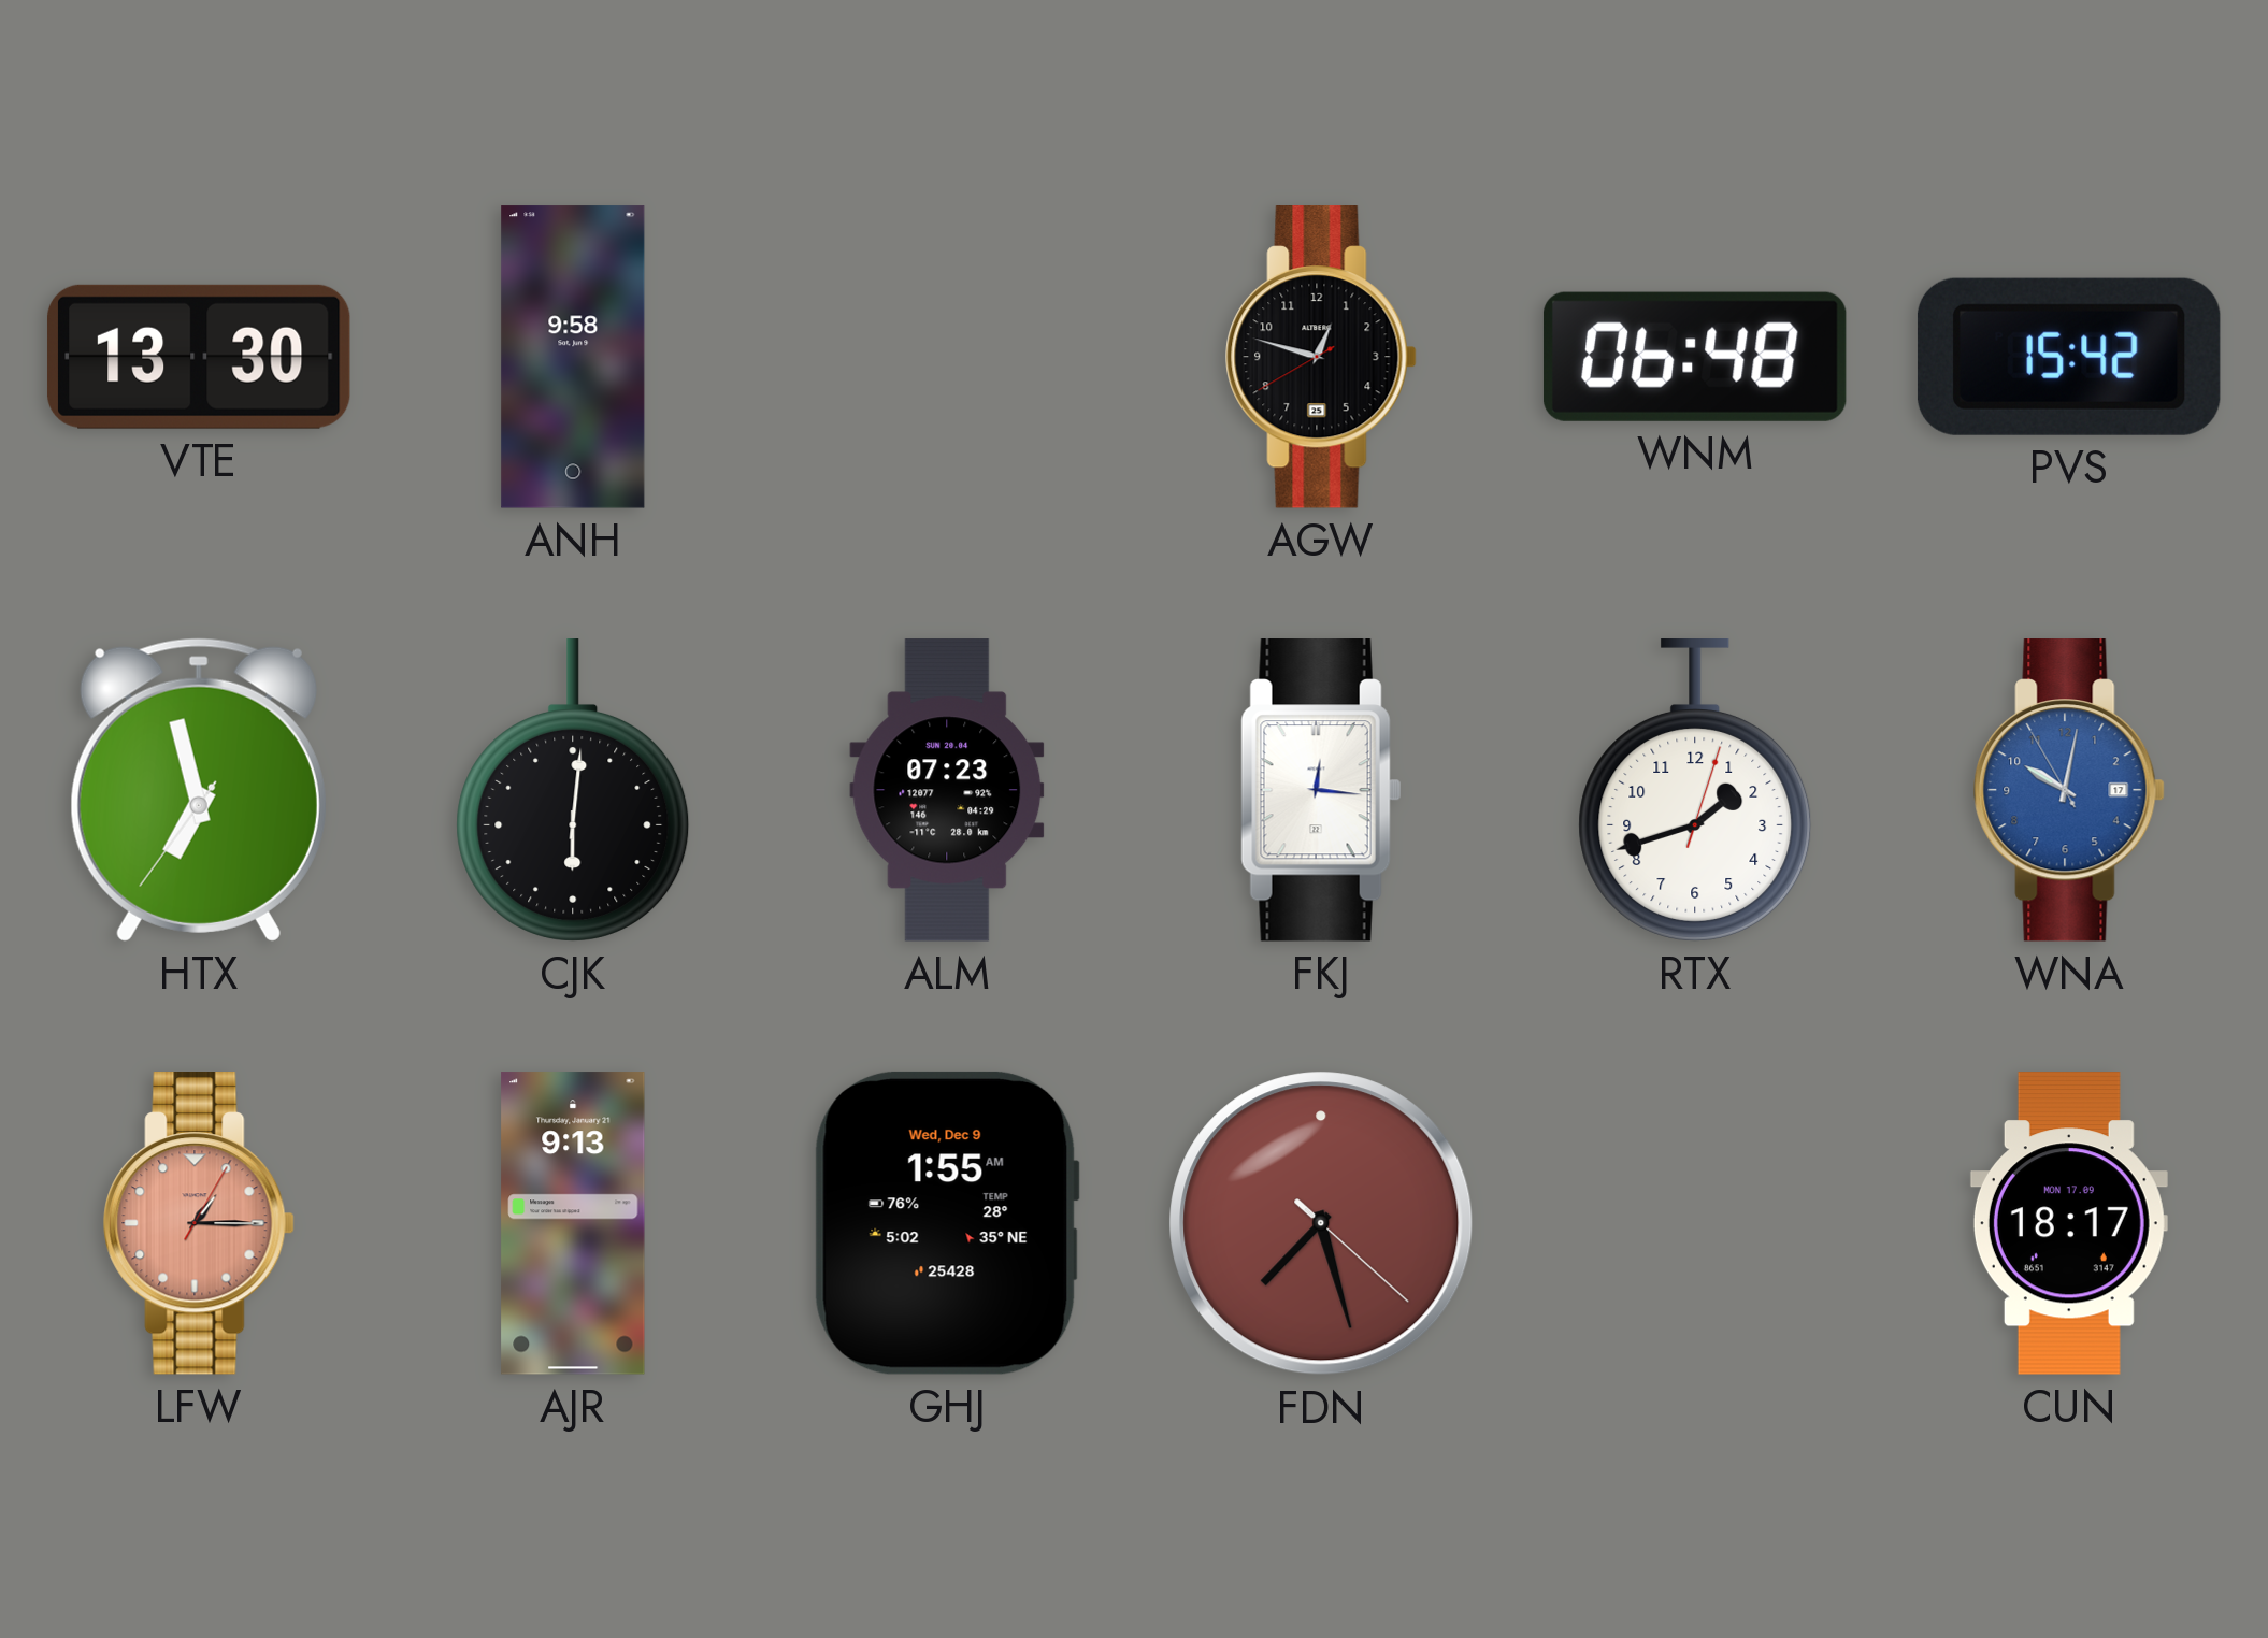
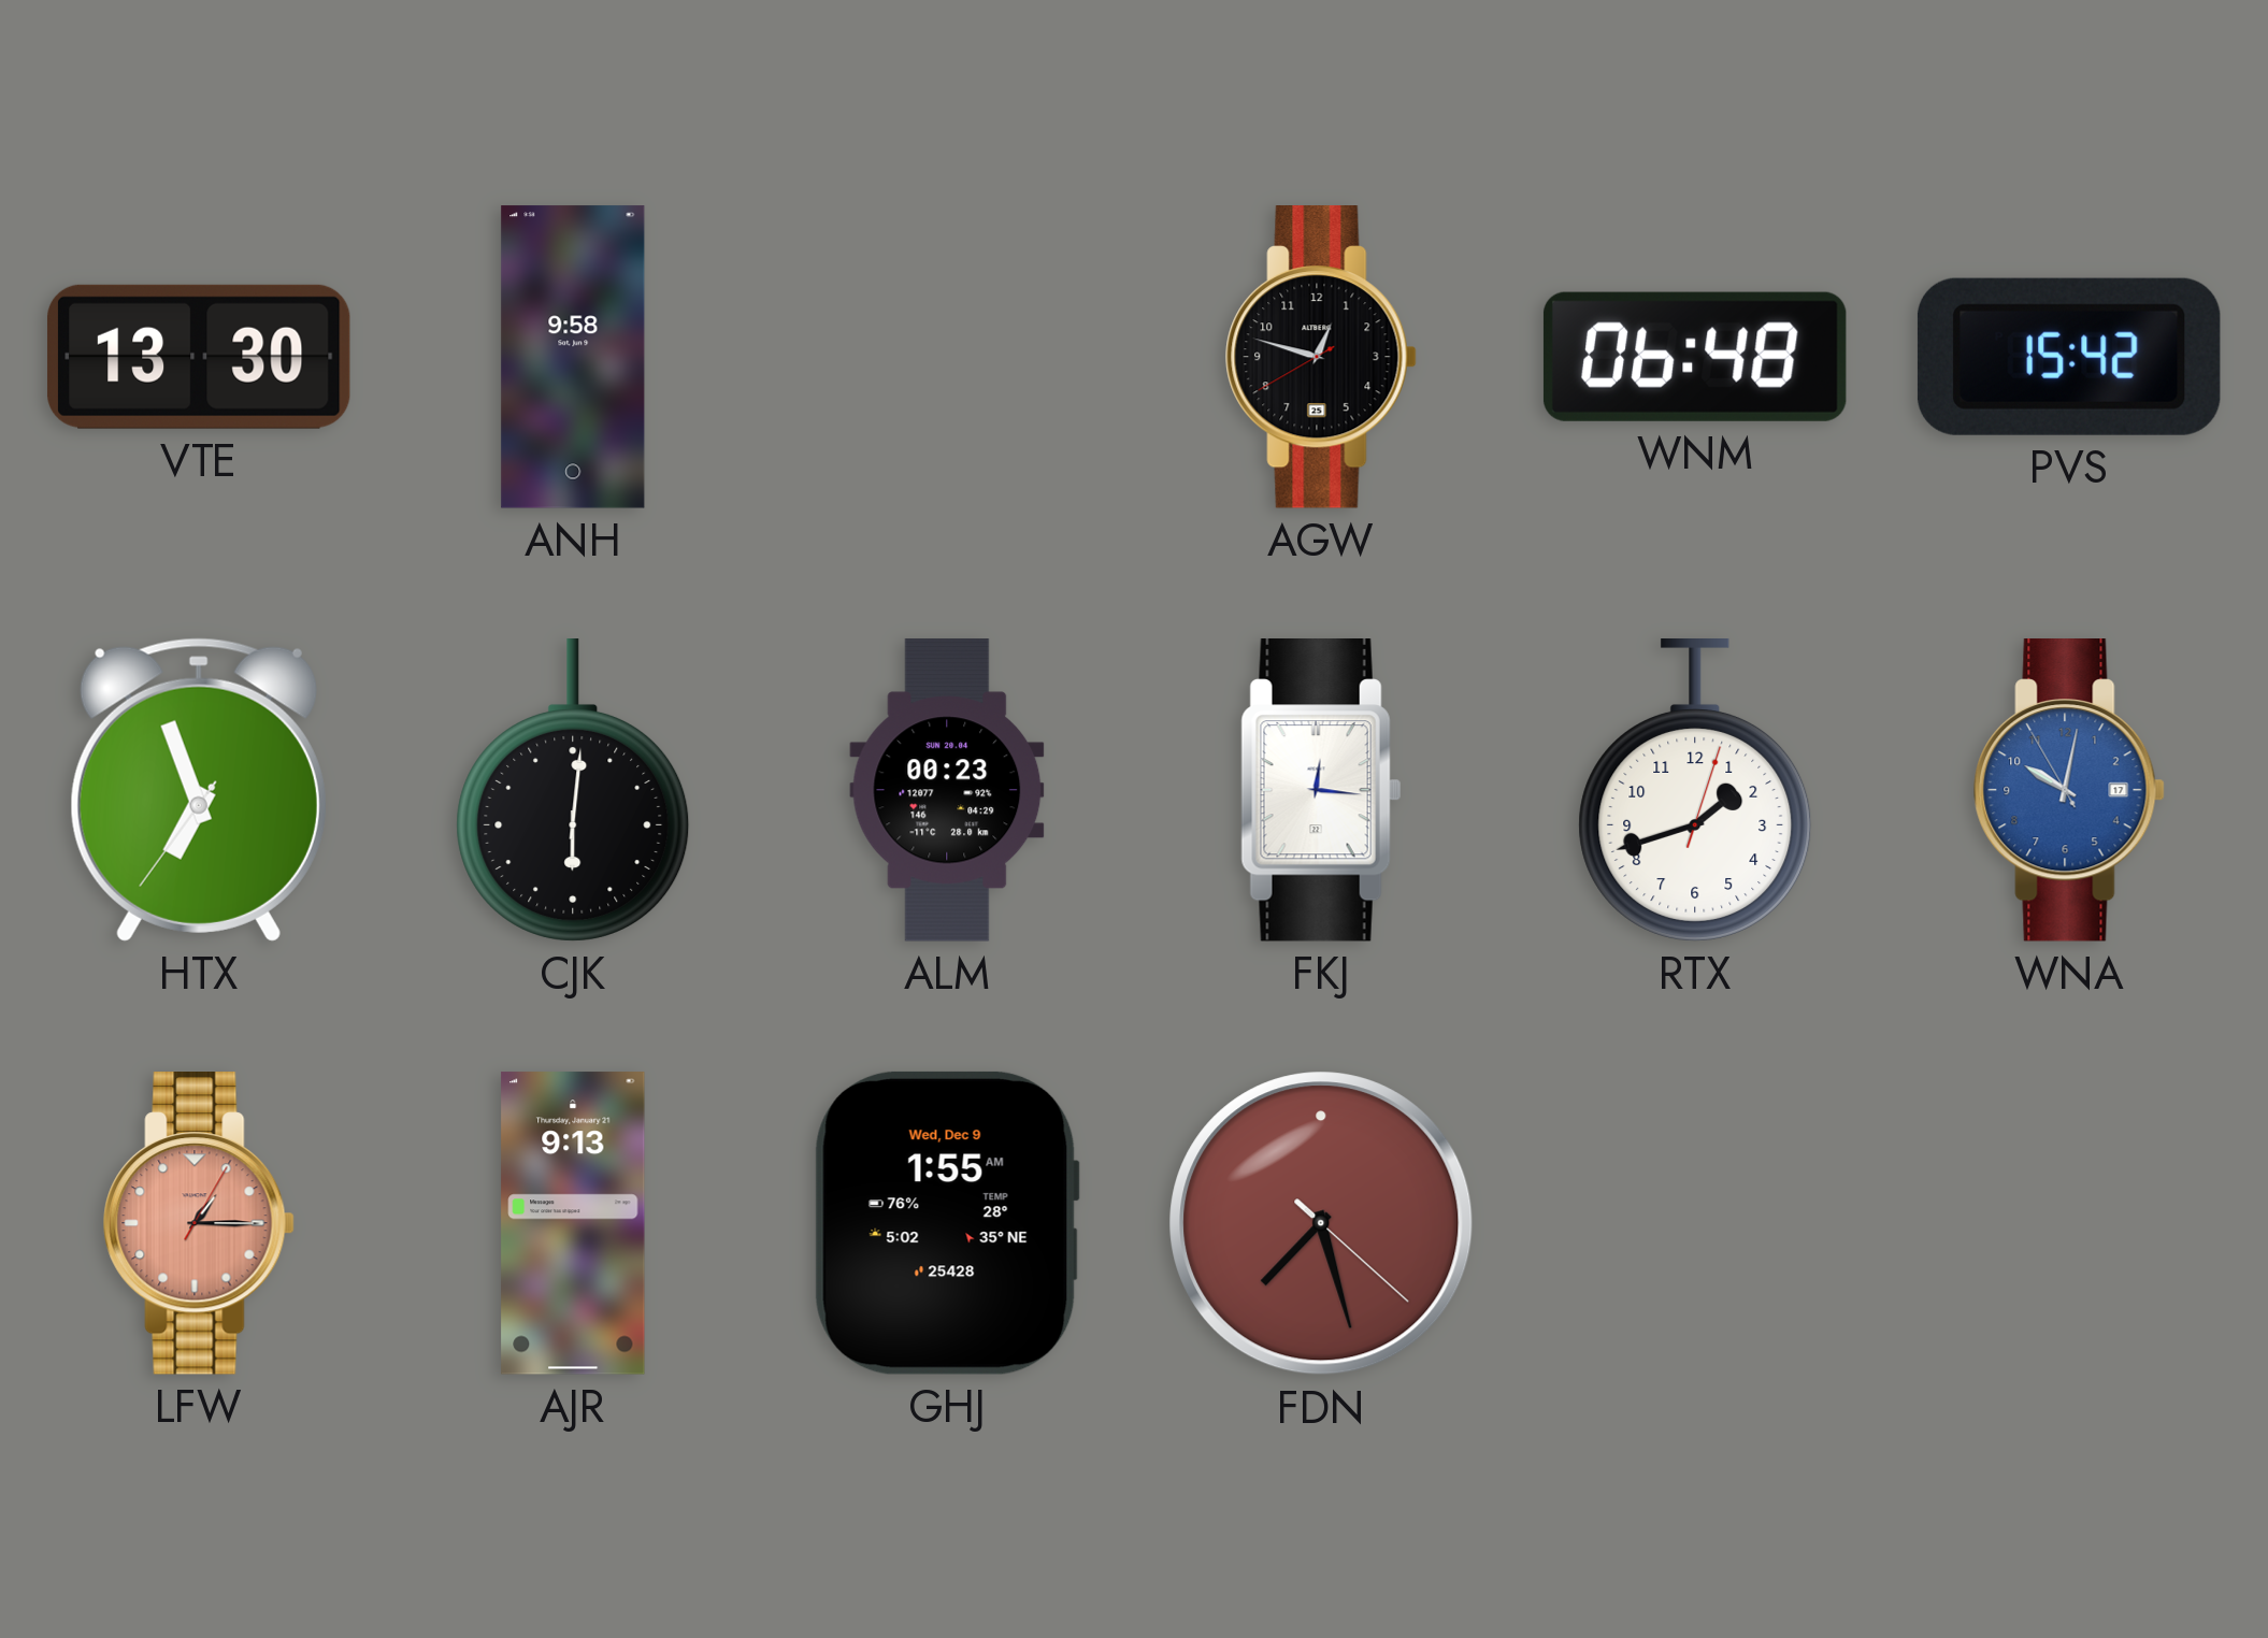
HTX: 6:57 -> 6:56
ALM: 07:23 -> 00:23
CUN: 18:17 -> none
